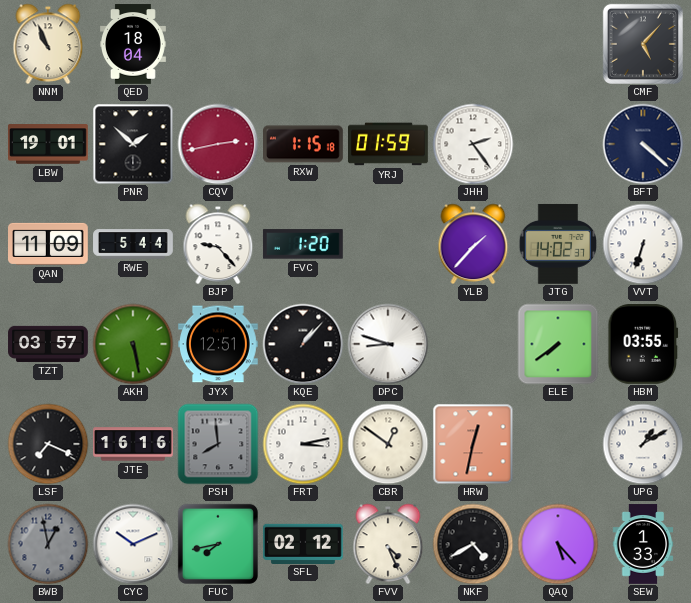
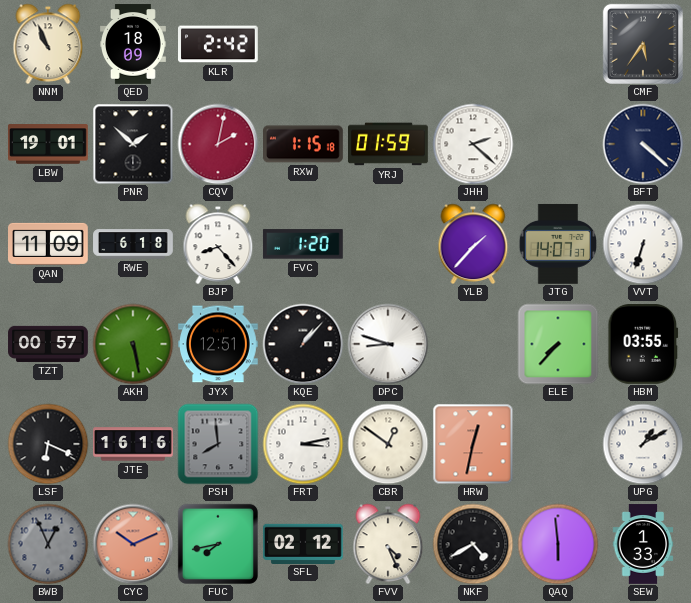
QED: 18:04 -> 18:09
KLR: none -> 2:42
CMF: 5:07 -> 5:36
CQV: 2:43 -> 2:02
JHH: 2:24 -> 2:22
RWE: 5:44 -> 6:18
BJP: 9:23 -> 8:23
JTG: 14:02 -> 14:07
TZT: 03:57 -> 00:57
ELE: 7:39 -> 7:37
LSF: 7:19 -> 6:19
BWB: 12:58 -> 12:56
CYC dial: white -> salmon
QAQ: 5:23 -> 5:59
